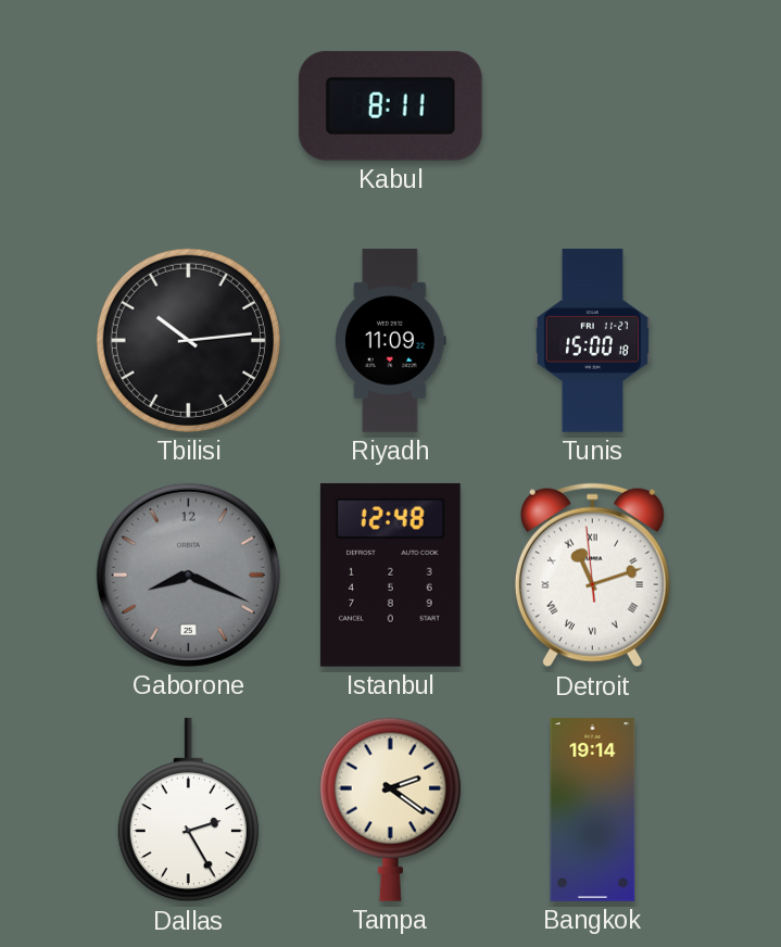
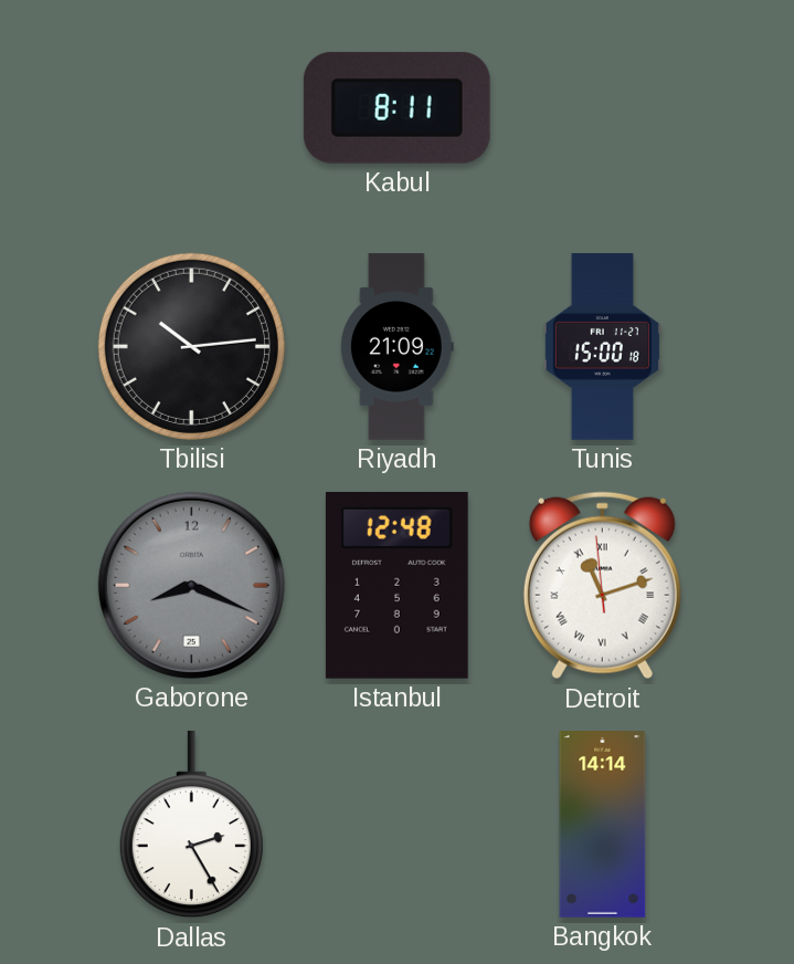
Riyadh: 11:09 -> 21:09
Tampa: 2:21 -> none
Bangkok: 19:14 -> 14:14
